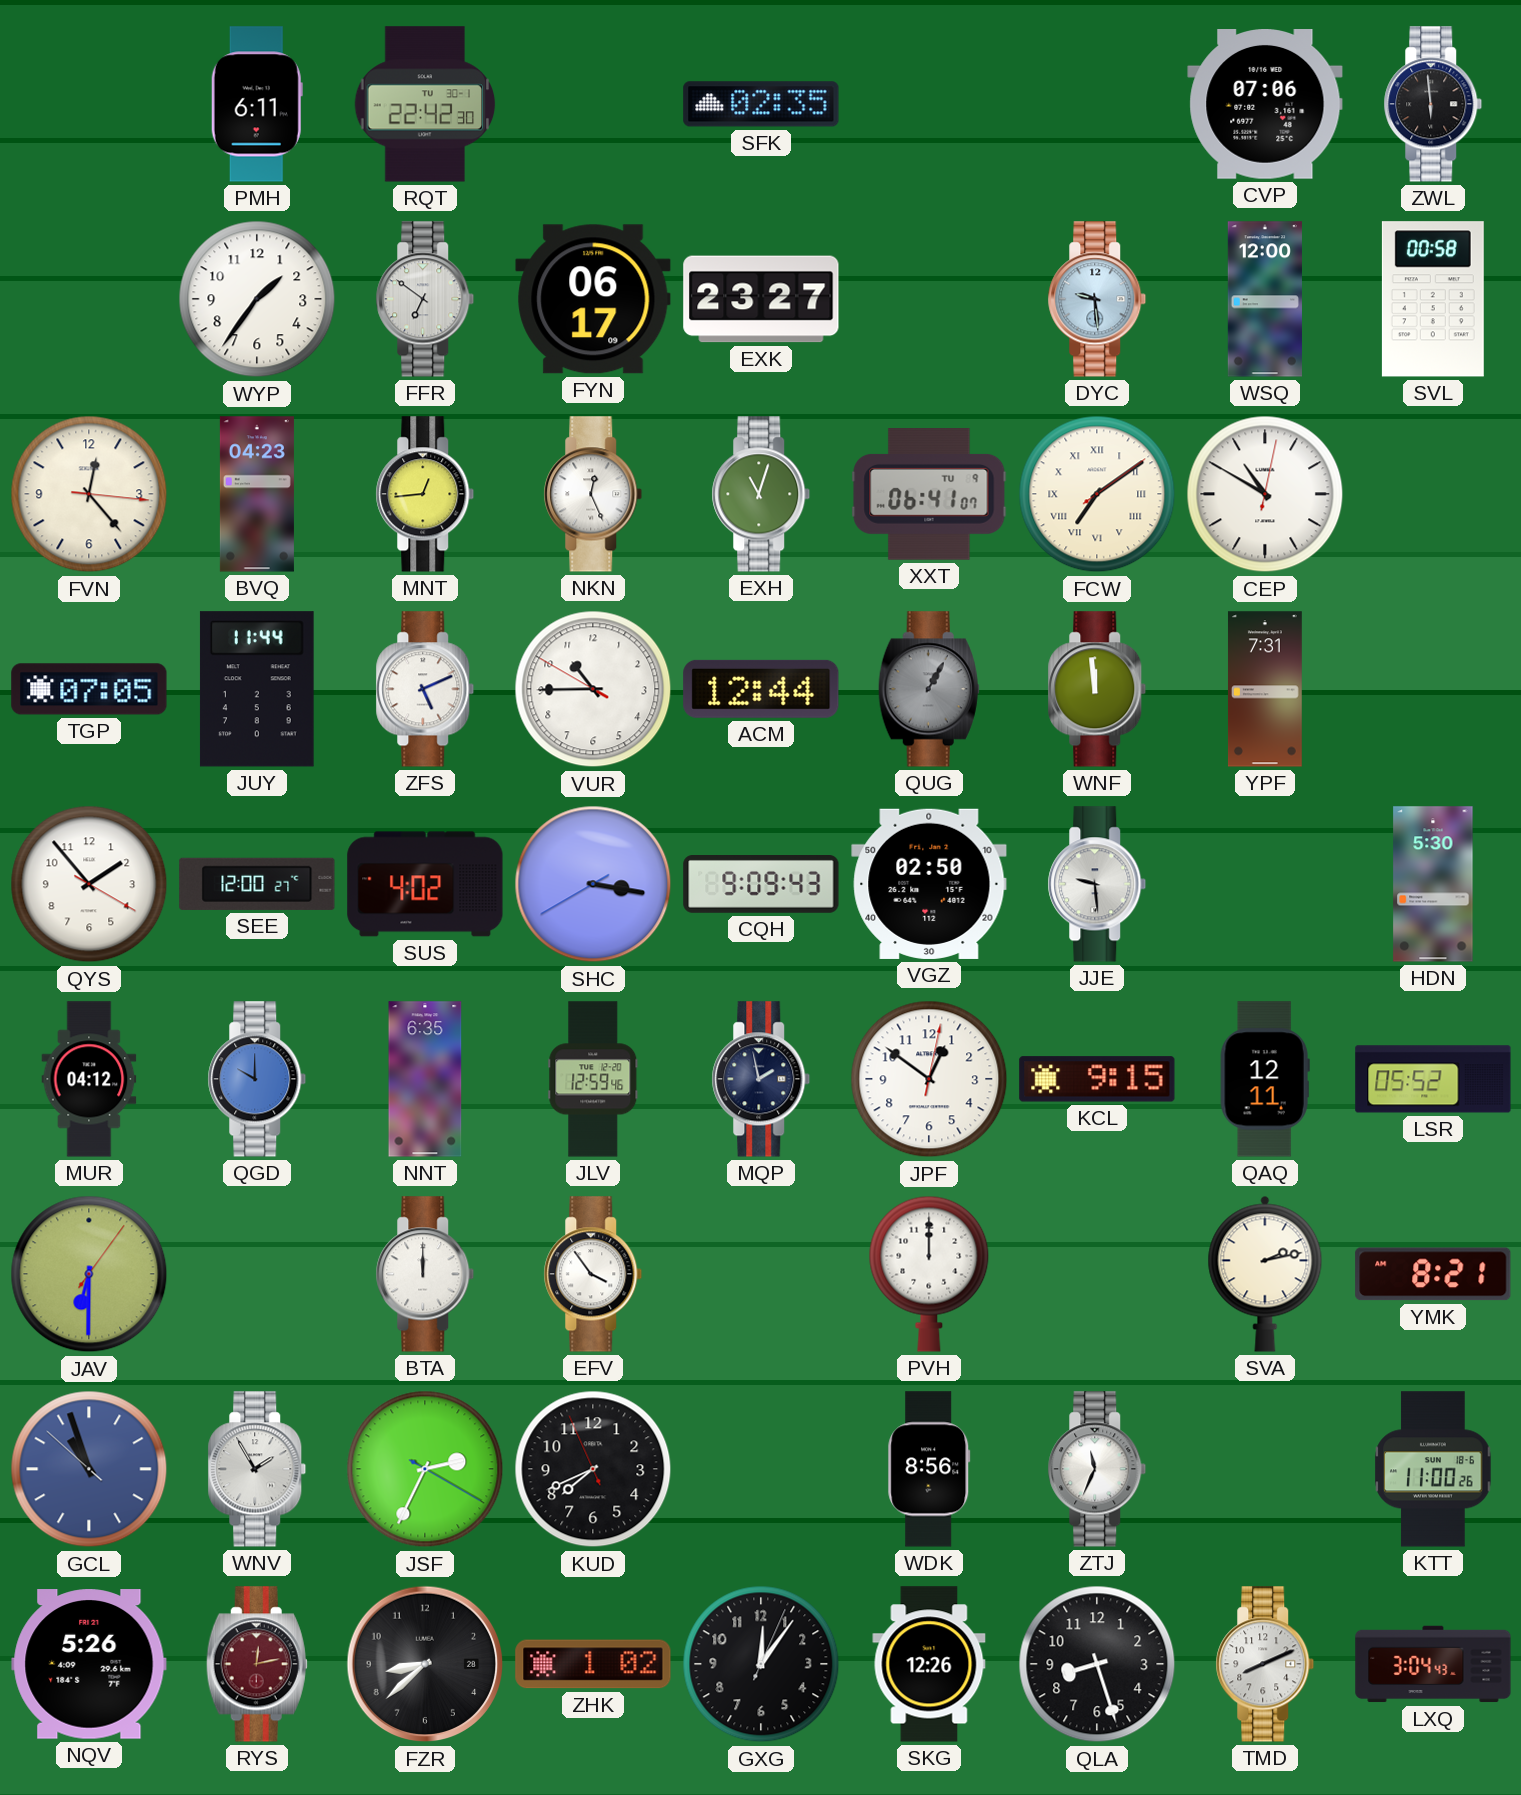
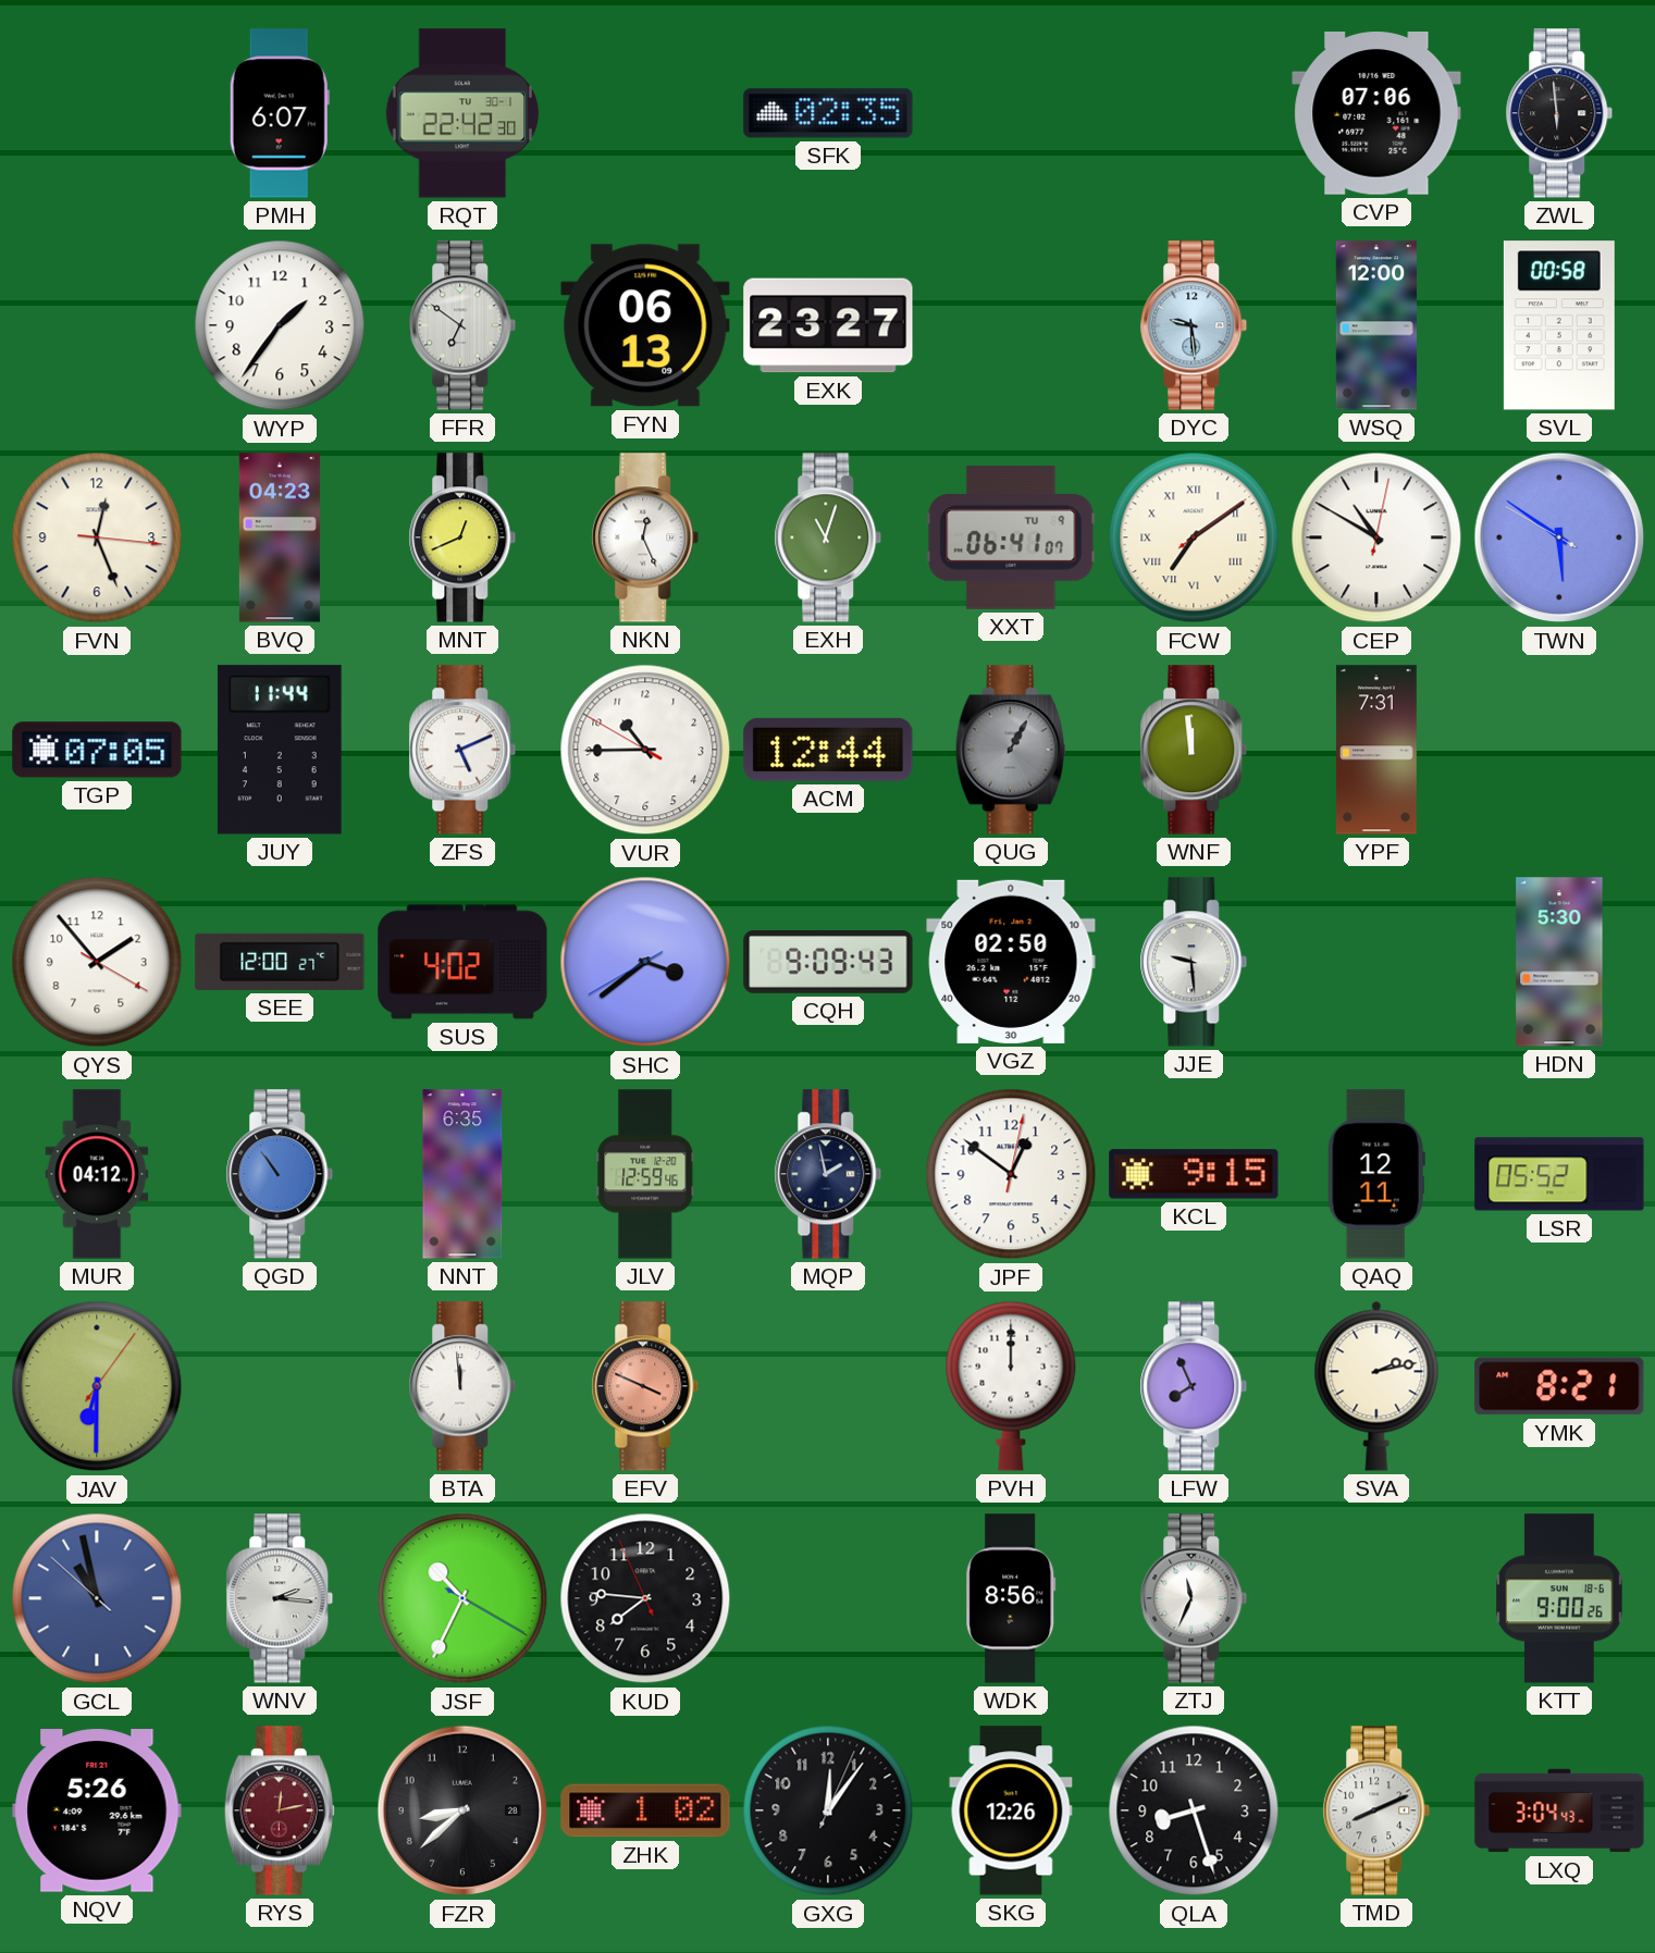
PMH: 6:11 -> 6:07
FYN: 06:17 -> 06:13
FVN: 12:23 -> 12:26
MNT: 12:44 -> 12:41
TWN: none -> 5:50
SHC: 3:16 -> 3:38
QGD: 10:00 -> 10:54
BTA: 12:00 -> 11:59
EFV: 3:54 -> 3:49
EFV dial: white -> salmon
LFW: none -> 7:56
GCL: 10:56 -> 10:57
WNV: 1:55 -> 2:16
JSF: 2:34 -> 10:34
KUD: 7:40 -> 7:45
KTT: 11:00 -> 9:00
